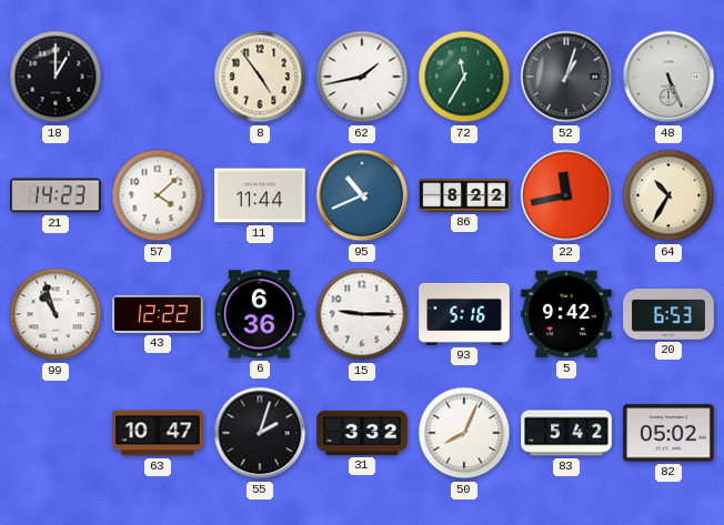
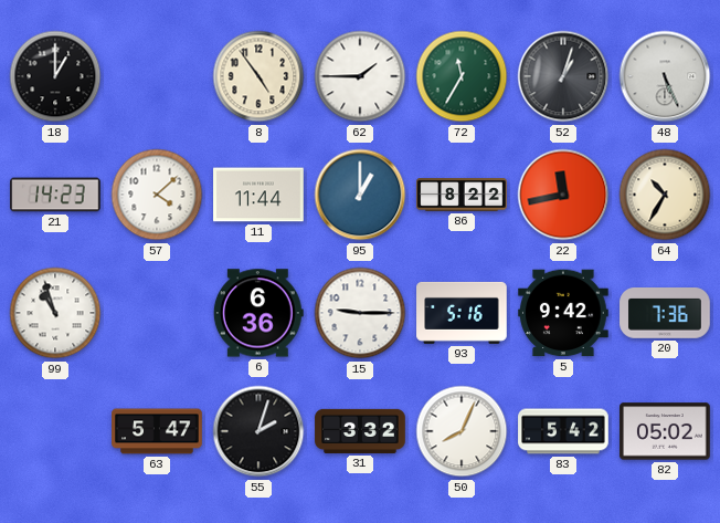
62: 1:43 -> 1:45
95: 10:41 -> 1:00
43: 12:22 -> none
20: 6:53 -> 7:36
63: 10:47 -> 5:47
